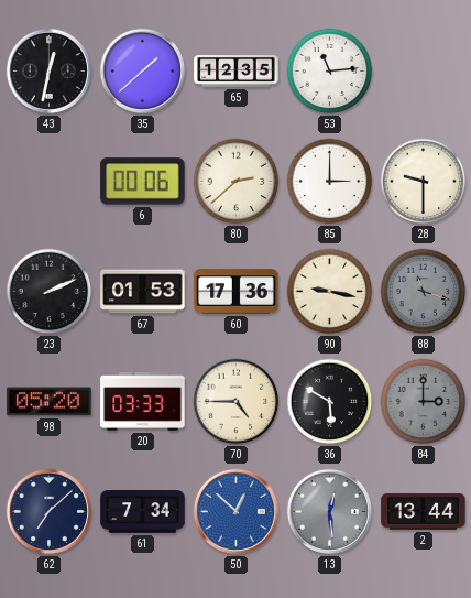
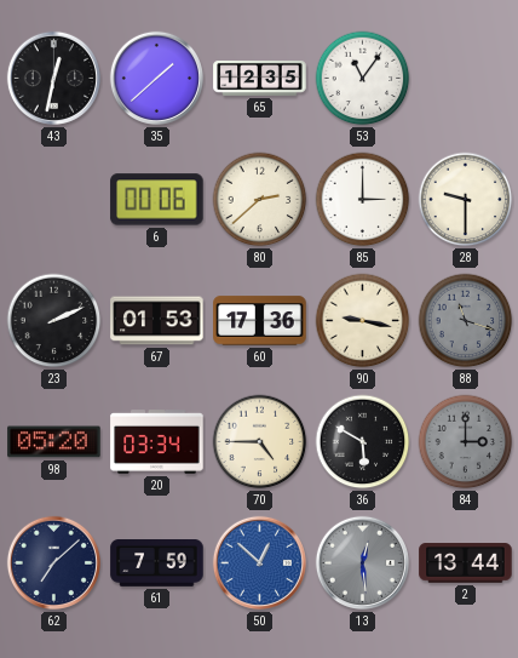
53: 11:14 -> 11:06
20: 03:33 -> 03:34
61: 7:34 -> 7:59
